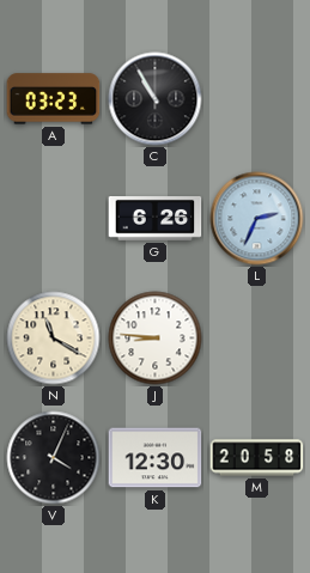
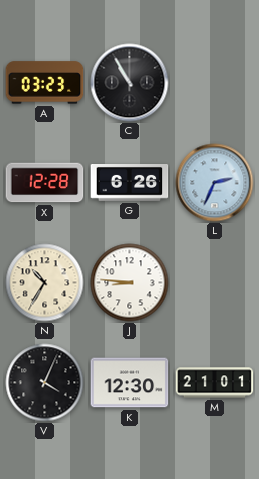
X: none -> 12:28
N: 11:20 -> 10:35
M: 20:58 -> 21:01
